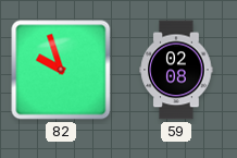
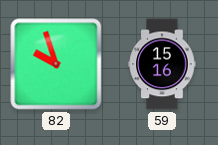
59: 02:08 -> 15:16
